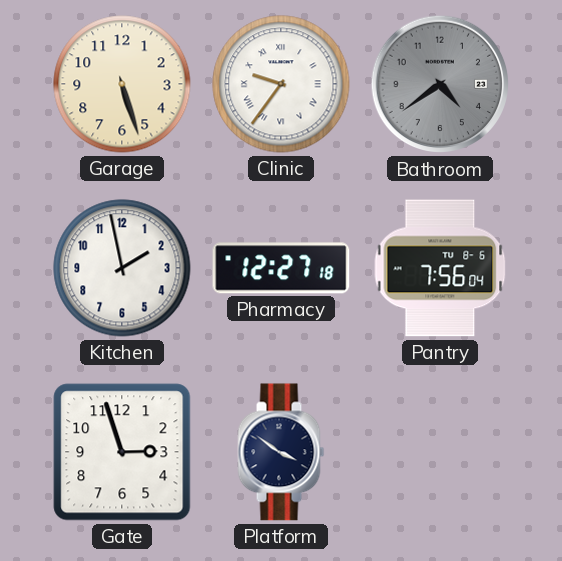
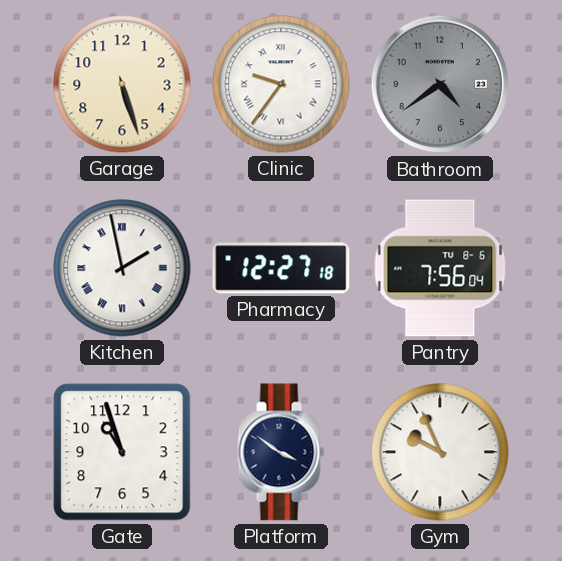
Kitchen numerals: Arabic -> Roman
Gate: 2:57 -> 10:57
Gym: none -> 9:56
